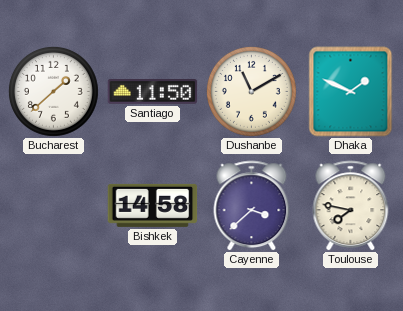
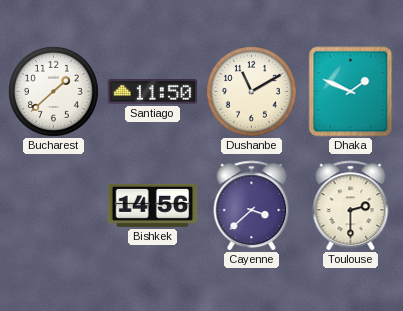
Bishkek: 14:58 -> 14:56
Toulouse: 7:47 -> 2:30
